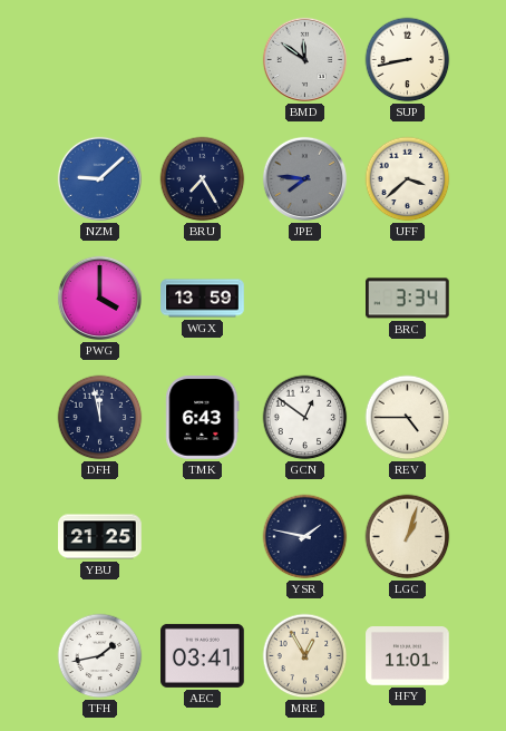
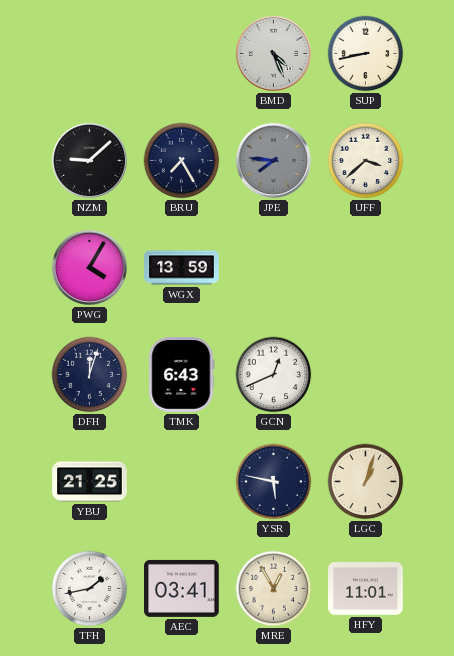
BMD: 11:51 -> 4:26
NZM dial: blue -> black
PWG: 4:00 -> 4:05
BRC: 3:34 -> none
DFH: 11:58 -> 12:03
GCN: 12:51 -> 12:41
REV: 4:45 -> none
YSR: 1:47 -> 5:47
